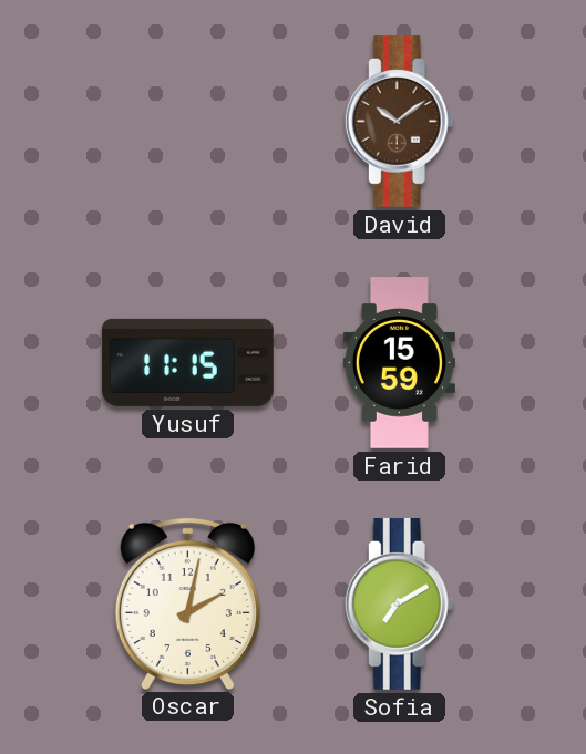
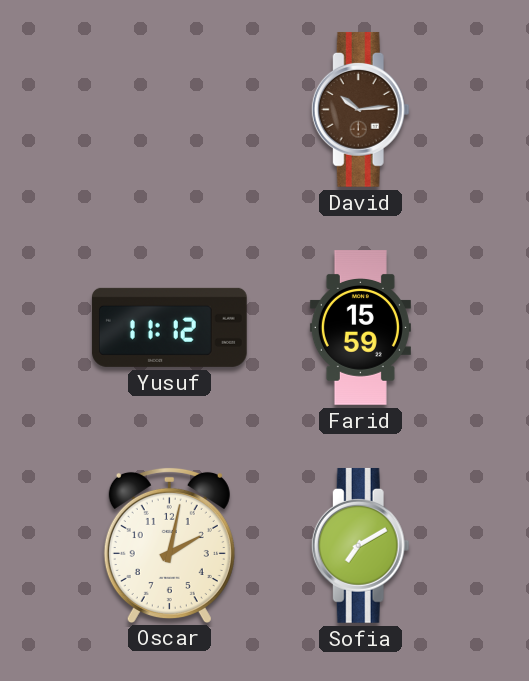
David: 10:09 -> 10:14
Yusuf: 11:15 -> 11:12
